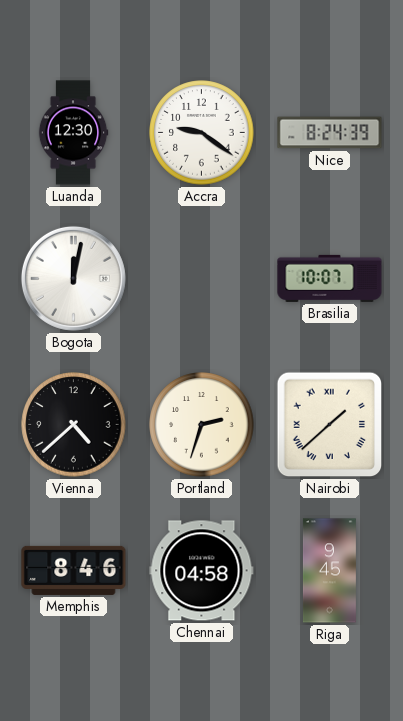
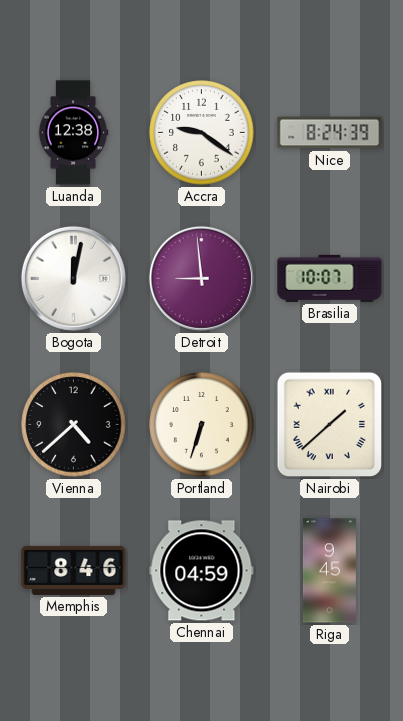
Luanda: 12:30 -> 12:38
Detroit: none -> 8:59
Portland: 2:33 -> 6:33
Chennai: 04:58 -> 04:59
